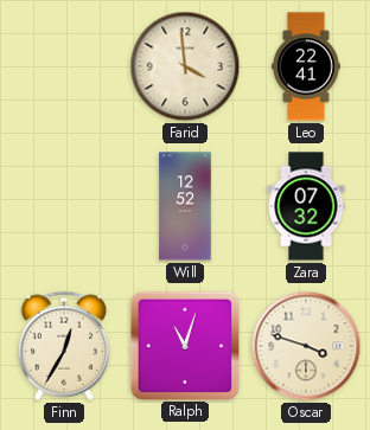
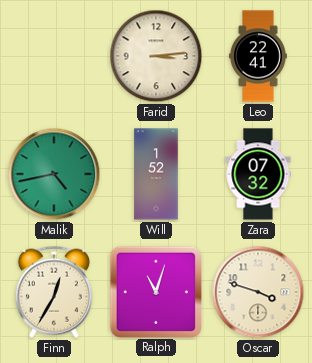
Farid: 3:59 -> 3:14
Malik: none -> 4:43
Will: 12:52 -> 1:52
